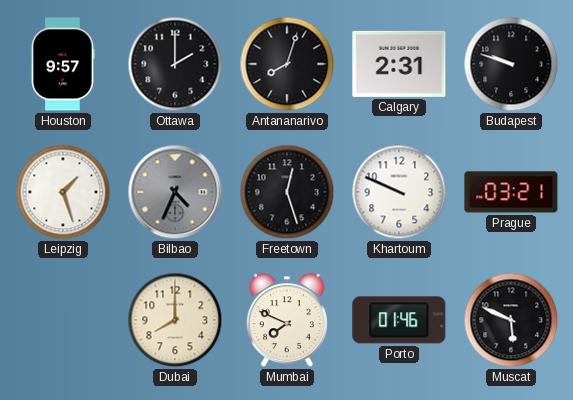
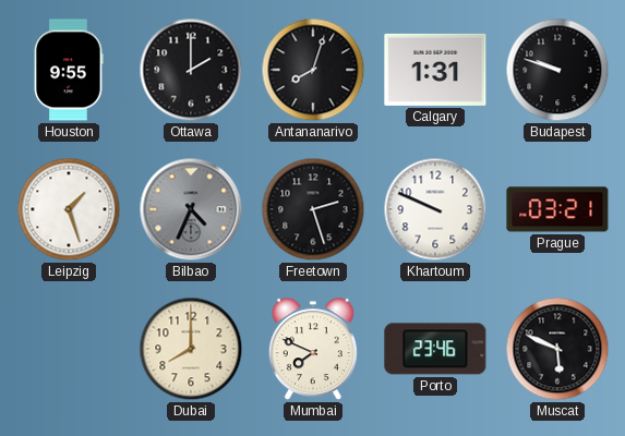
Houston: 9:57 -> 9:55
Calgary: 2:31 -> 1:31
Freetown: 12:27 -> 2:27
Porto: 01:46 -> 23:46
